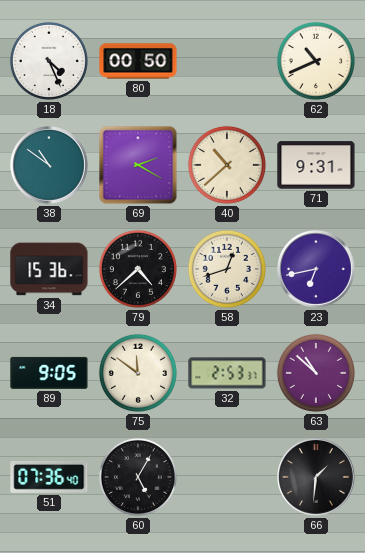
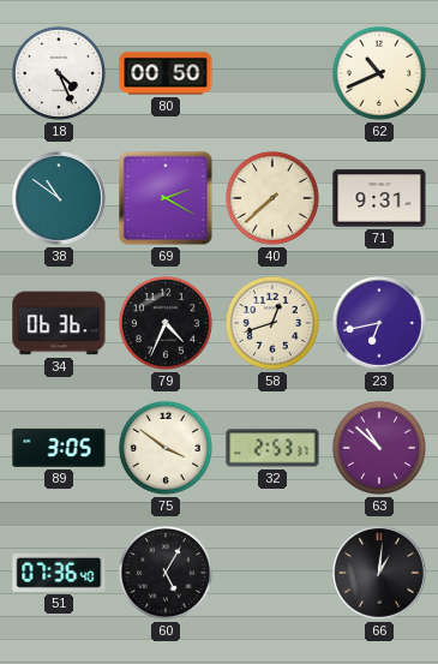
40: 10:38 -> 7:38
34: 15:36 -> 06:36
79: 4:38 -> 4:34
89: 9:05 -> 3:05
75: 11:51 -> 3:51
66: 1:31 -> 1:01
